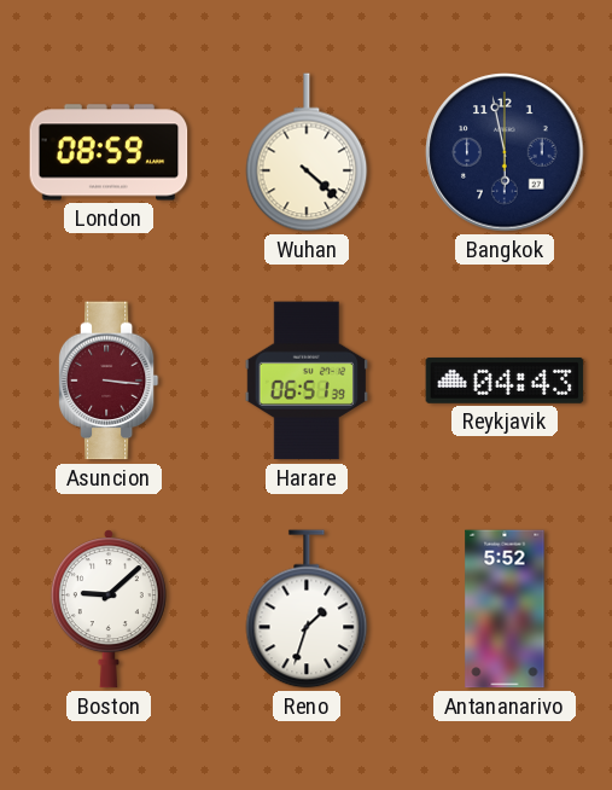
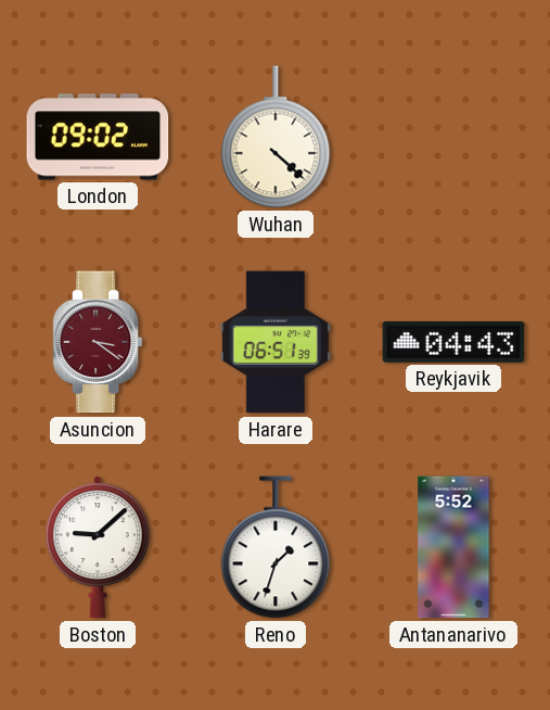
London: 08:59 -> 09:02
Bangkok: 5:58 -> none
Asuncion: 3:16 -> 3:21
